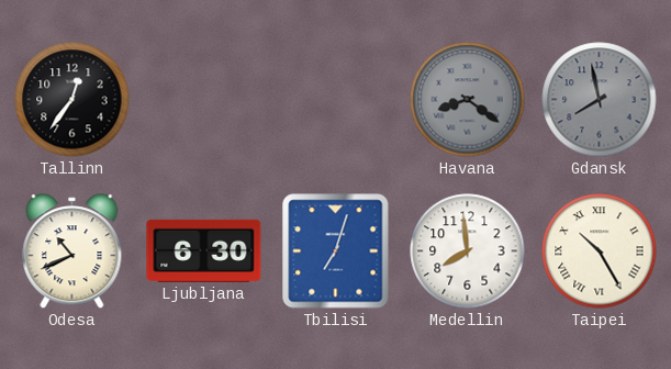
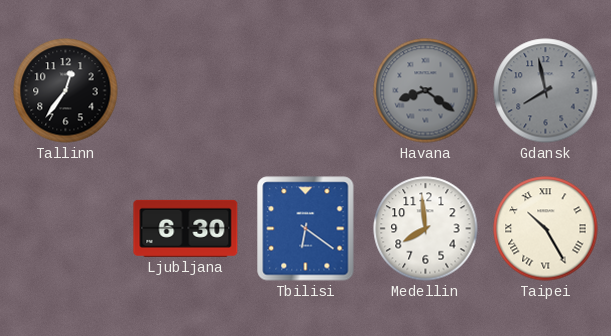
Odesa: 10:41 -> none
Tbilisi: 7:03 -> 6:21
